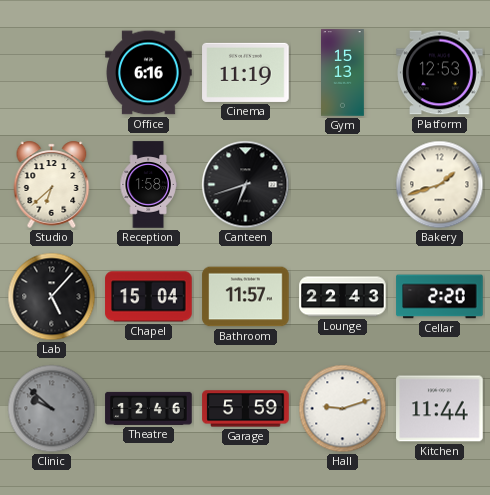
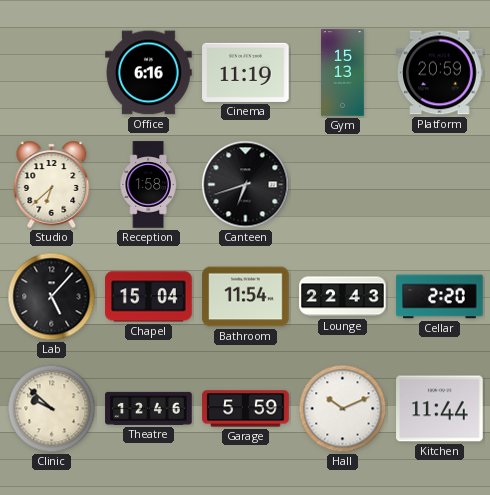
Platform: 12:53 -> 20:59
Bakery: 1:42 -> none
Bathroom: 11:57 -> 11:54
Clinic dial: grey -> cream
Hall: 9:12 -> 10:11
